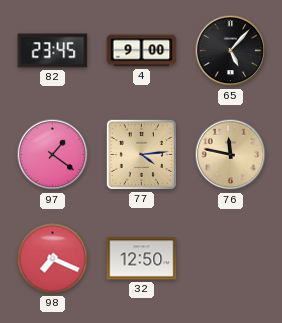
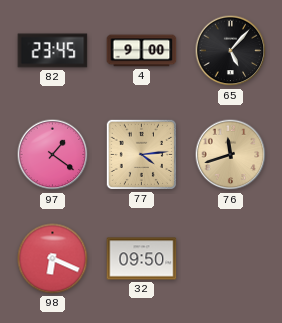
76: 11:47 -> 11:42
98: 7:19 -> 6:19
32: 12:50 -> 09:50
